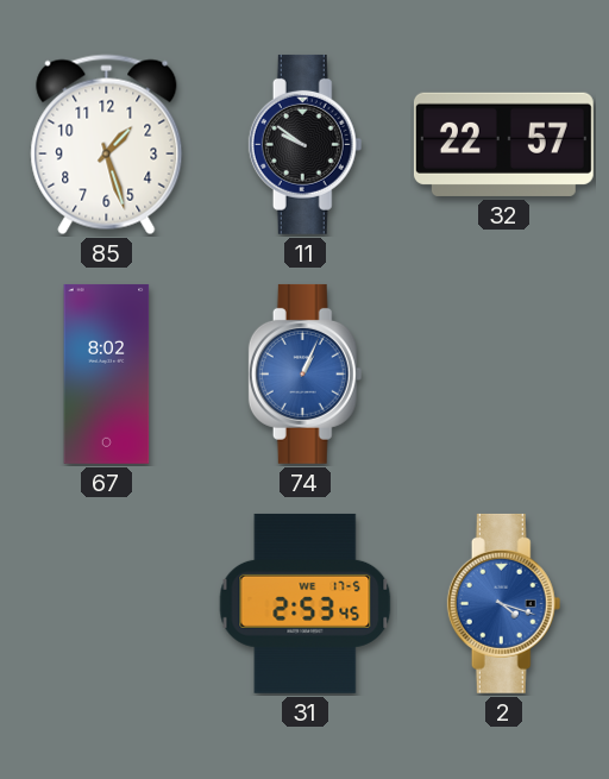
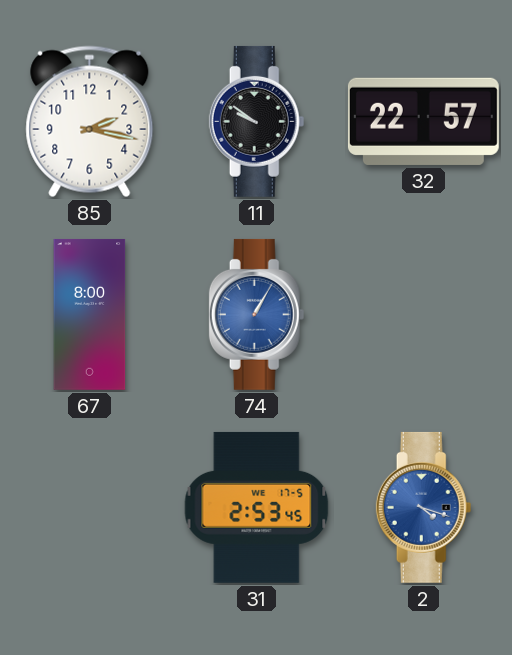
85: 1:27 -> 2:17
67: 8:02 -> 8:00
74: 1:04 -> 1:05
